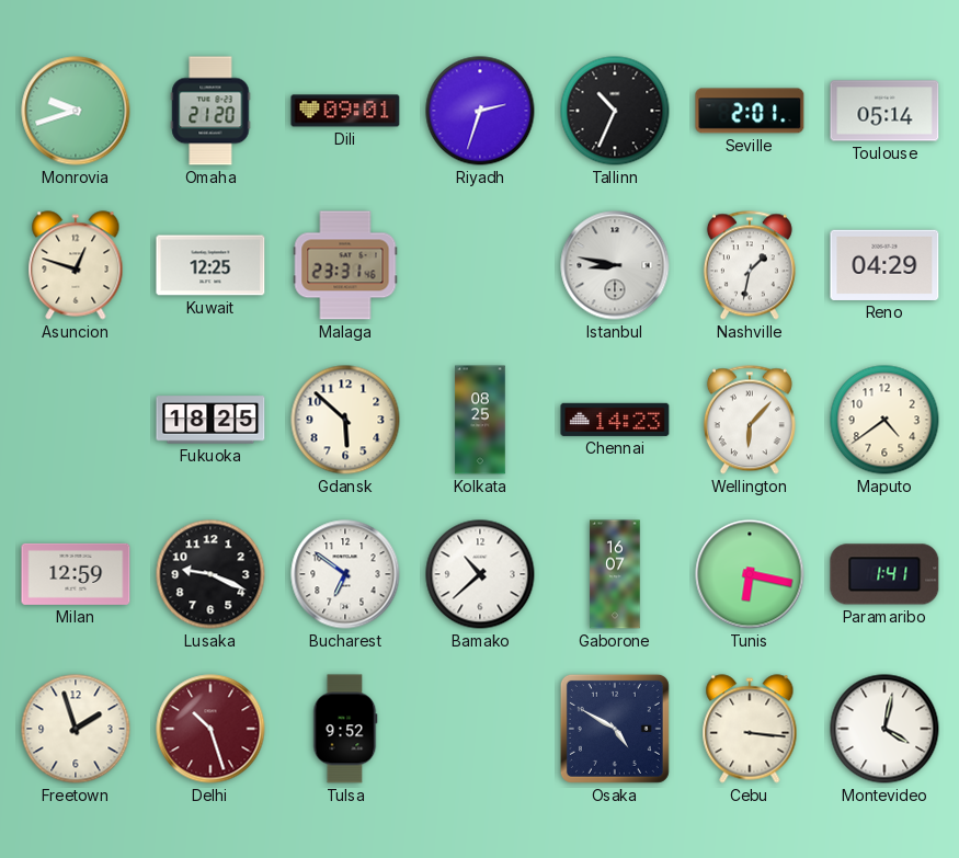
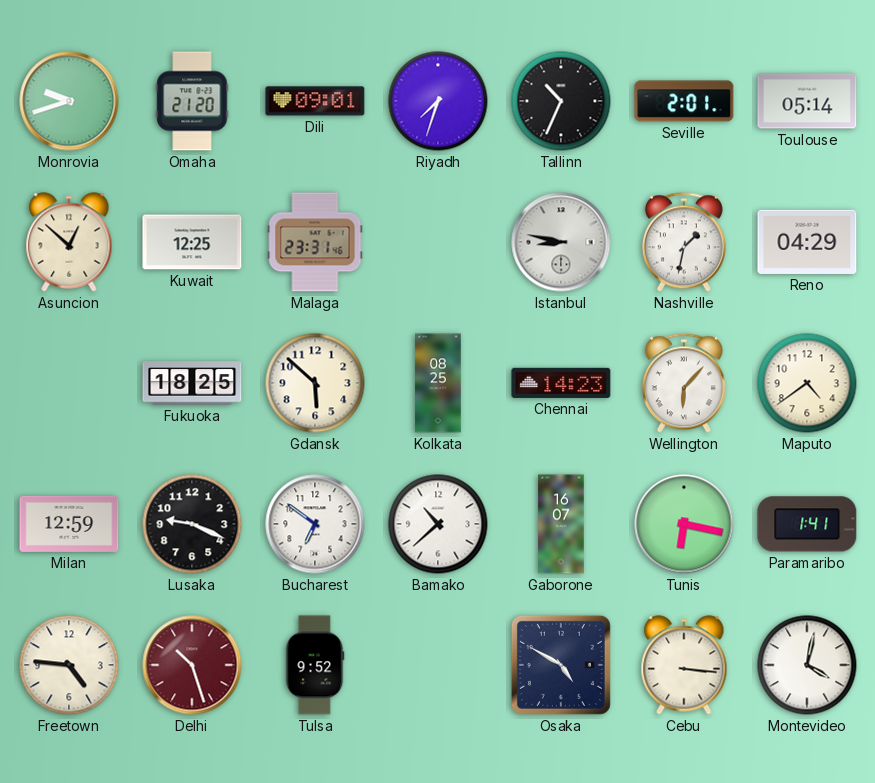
Riyadh: 2:33 -> 7:33
Asuncion: 12:48 -> 12:52
Freetown: 1:57 -> 4:46
